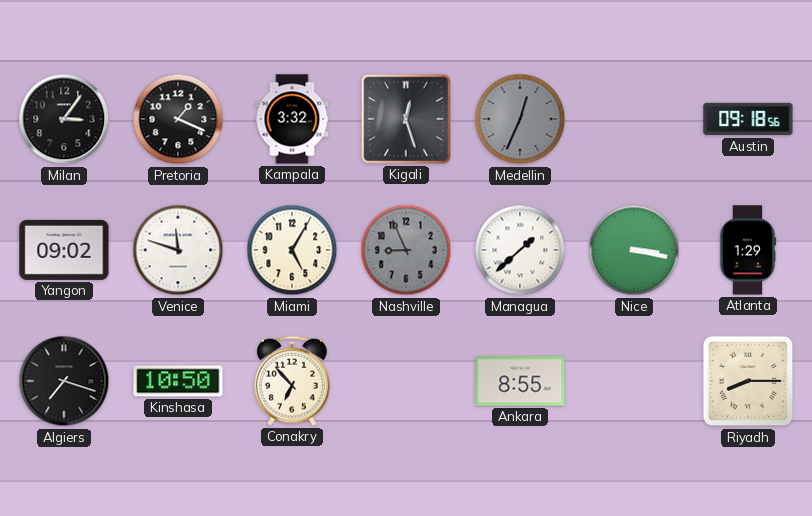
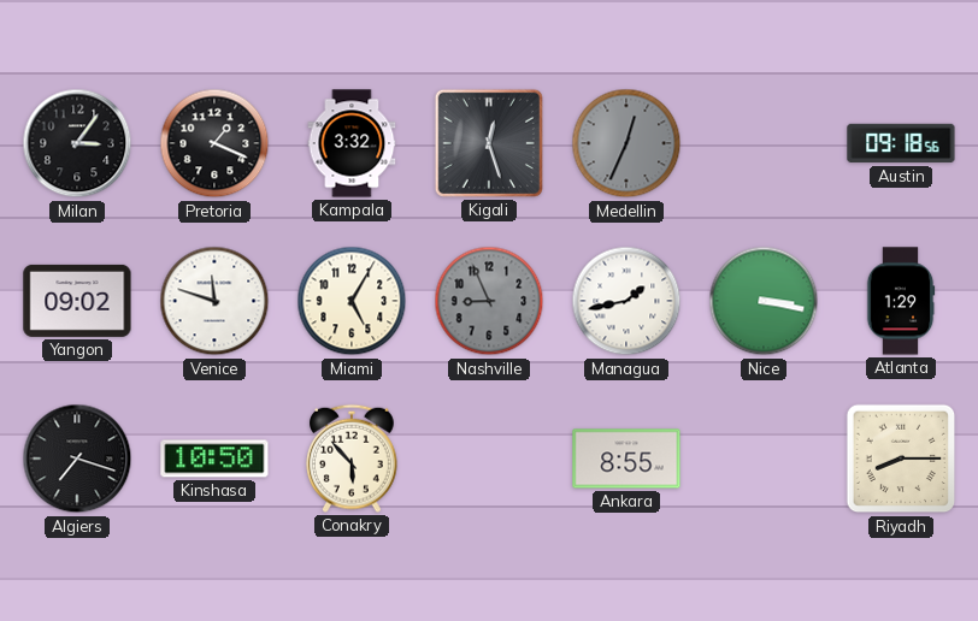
Managua: 1:38 -> 1:43
Conakry: 6:53 -> 5:53
